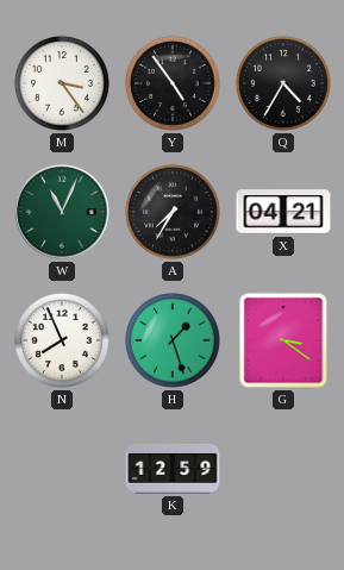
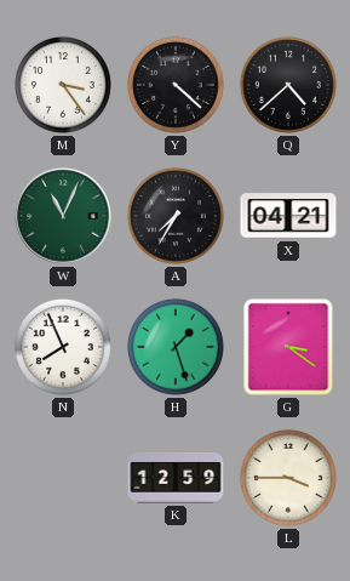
Y: 4:54 -> 4:22
Q: 4:35 -> 4:38
L: none -> 3:45
